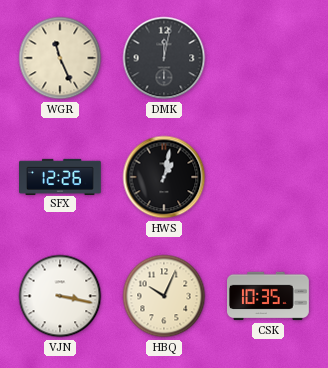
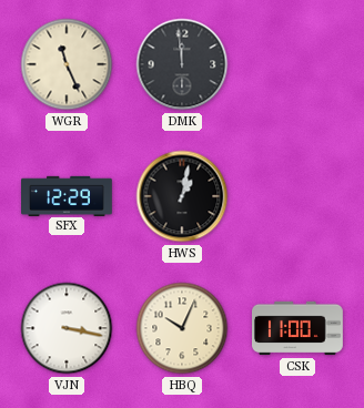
DMK: 12:02 -> 11:59
SFX: 12:26 -> 12:29
CSK: 10:35 -> 11:00
